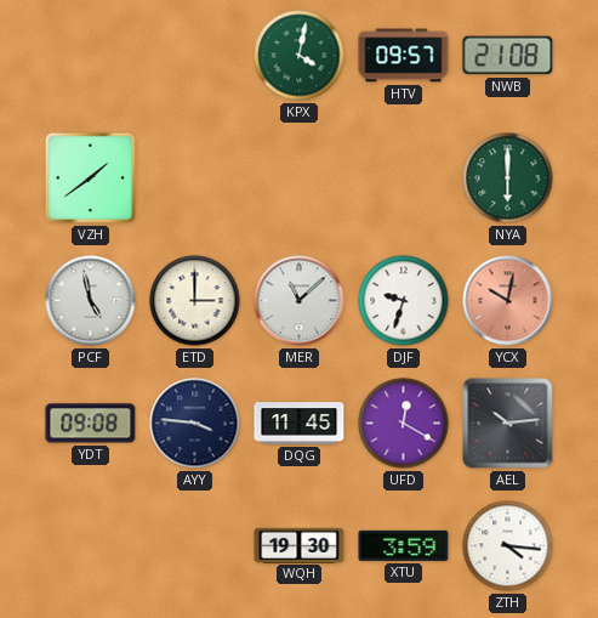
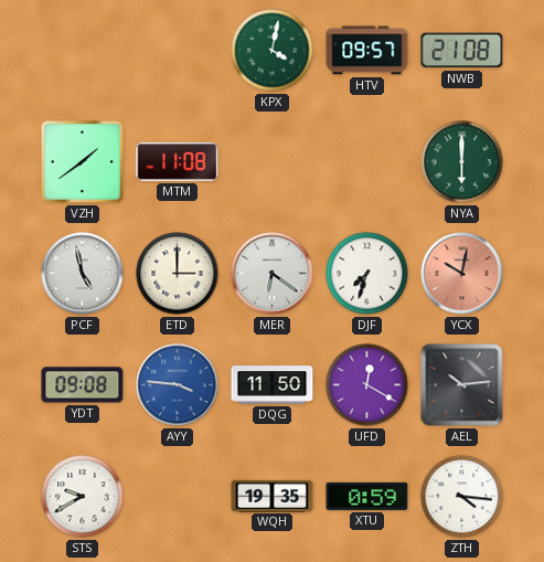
MTM: none -> 11:08
MER: 11:08 -> 6:21
DJF: 9:33 -> 7:33
AYY dial: navy -> blue
DQG: 11:45 -> 11:50
STS: none -> 9:40
WQH: 19:30 -> 19:35
XTU: 3:59 -> 0:59
